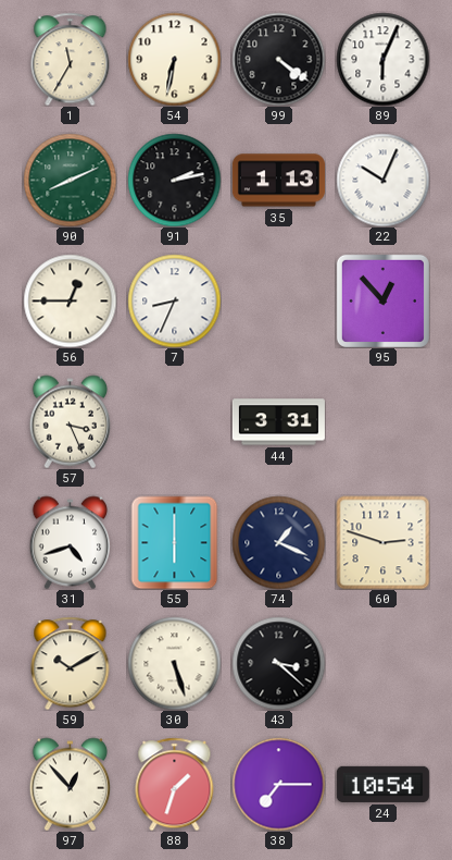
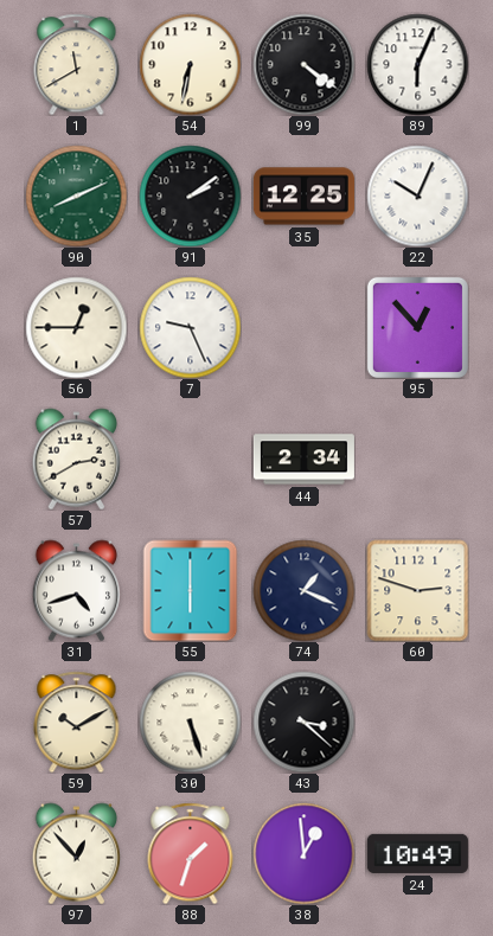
1: 11:35 -> 11:40
91: 2:13 -> 2:09
35: 1:13 -> 12:25
7: 8:34 -> 9:26
57: 3:26 -> 2:40
44: 3:31 -> 2:34
38: 7:15 -> 12:59
24: 10:54 -> 10:49
